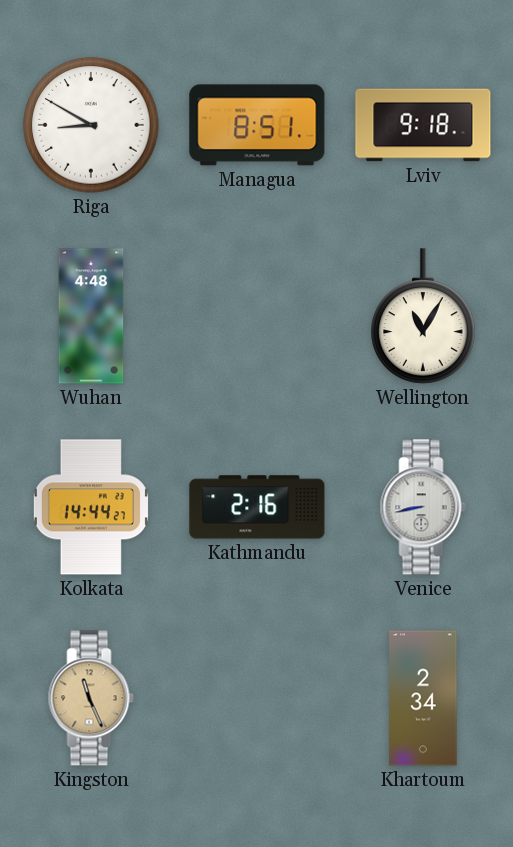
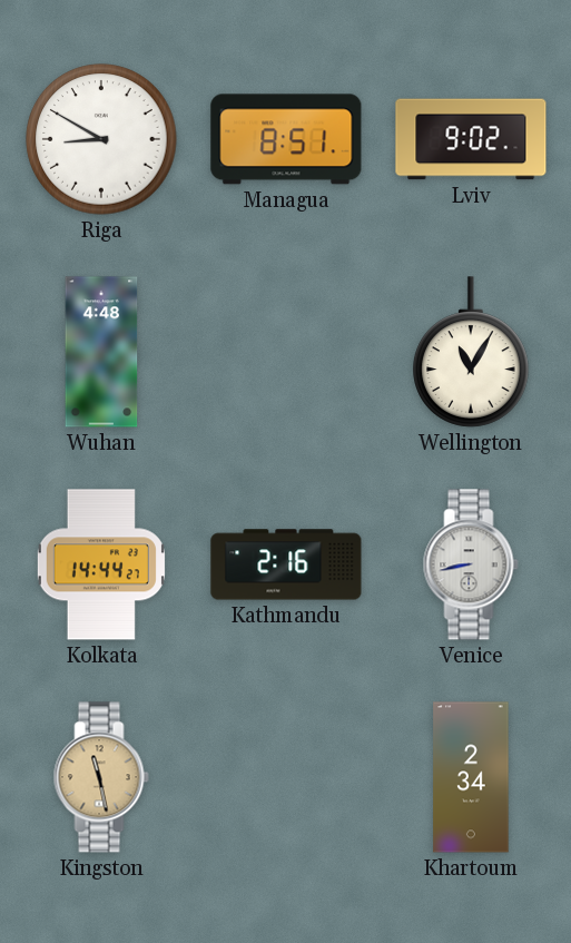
Lviv: 9:18 -> 9:02
Kingston: 11:26 -> 11:28
